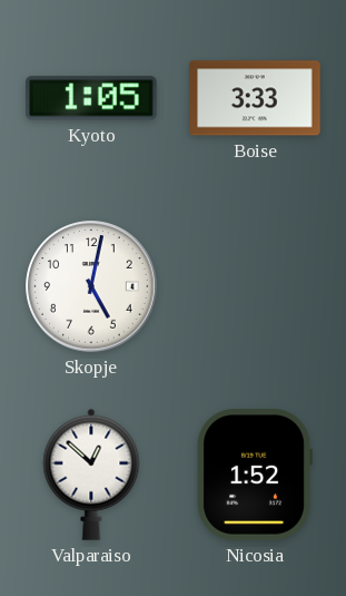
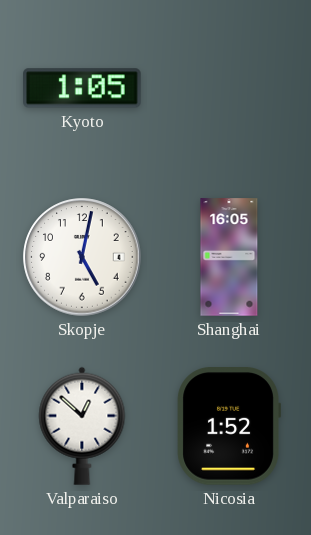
Boise: 3:33 -> none
Shanghai: none -> 16:05
